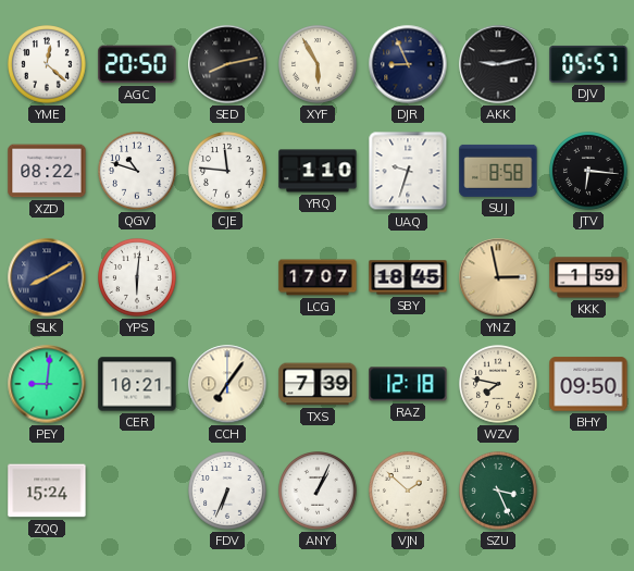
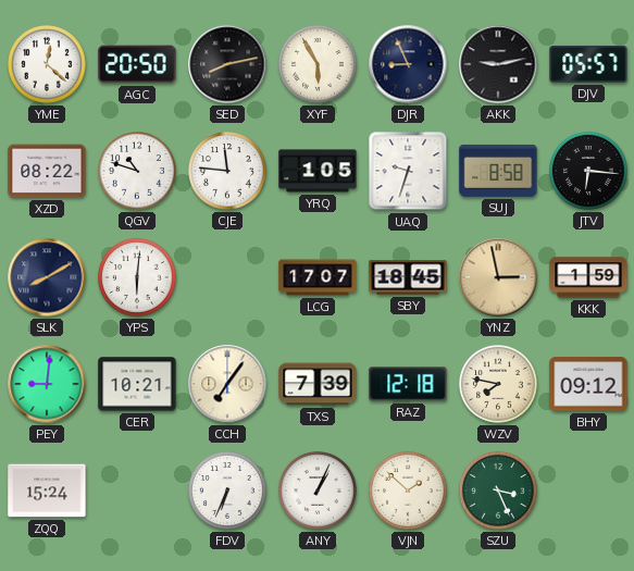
YRQ: 1:10 -> 1:05
BHY: 09:50 -> 09:12
